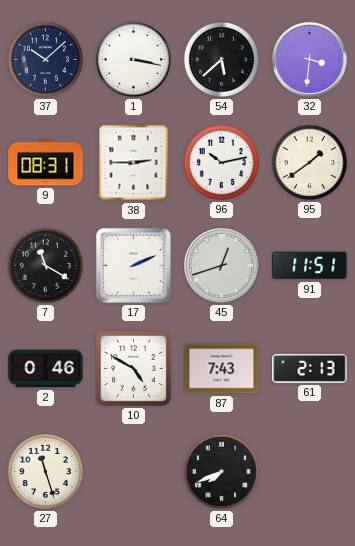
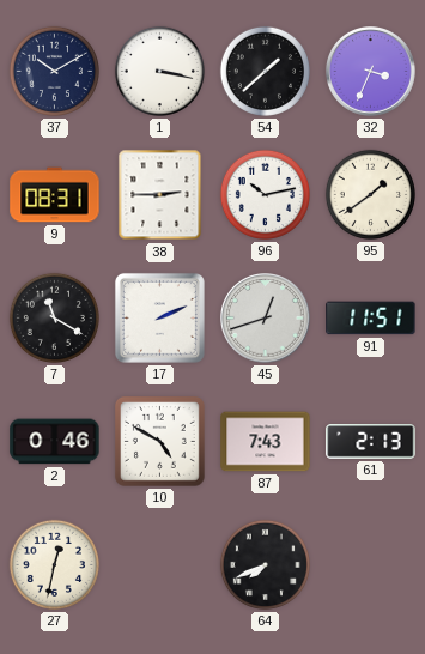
37: 10:08 -> 10:10
54: 5:38 -> 1:38
32: 3:31 -> 3:34
27: 11:27 -> 12:32
